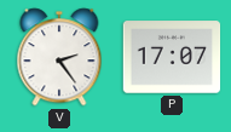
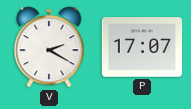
V: 2:24 -> 2:20
